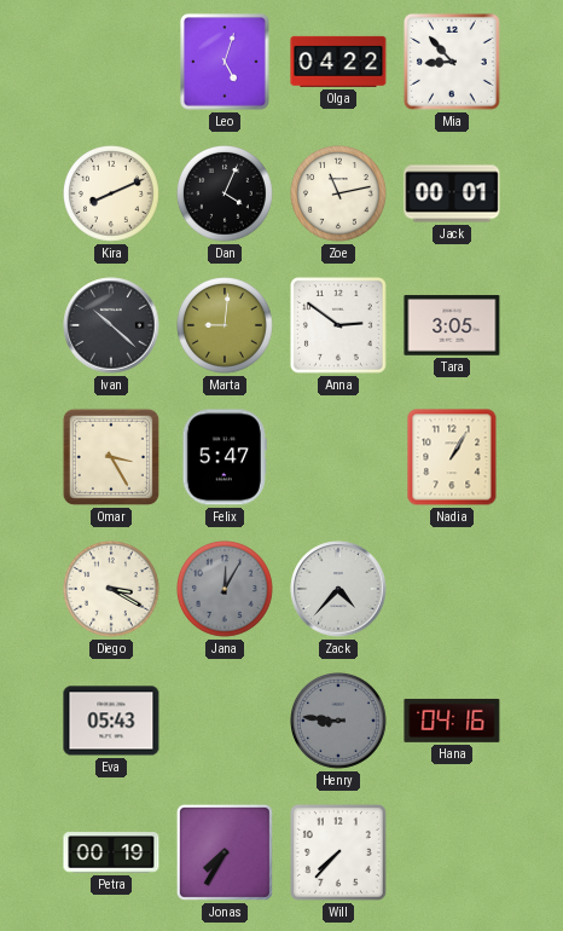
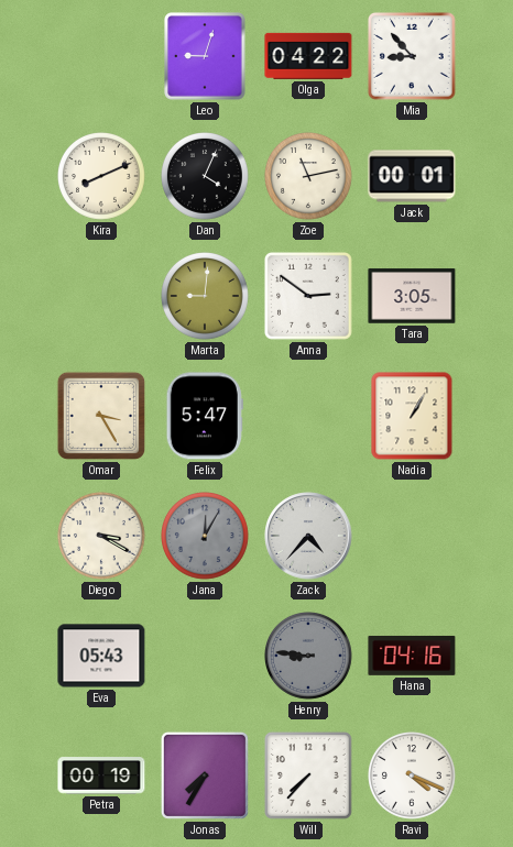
Leo: 5:03 -> 9:03
Ivan: 10:22 -> none
Ravi: none -> 4:19
